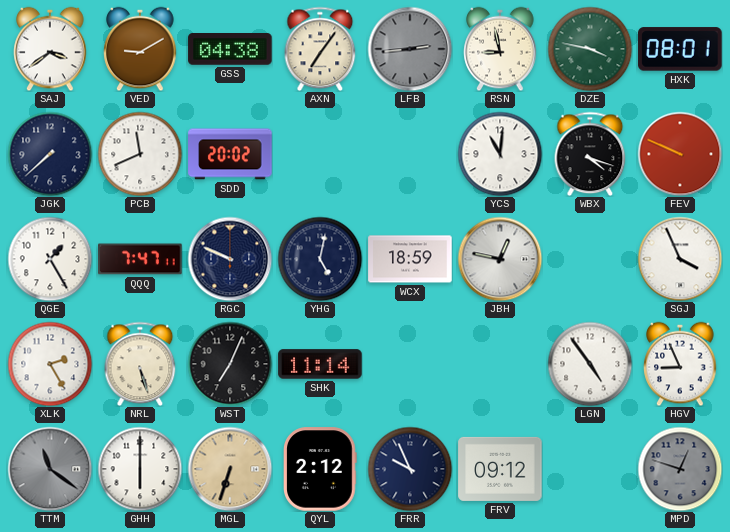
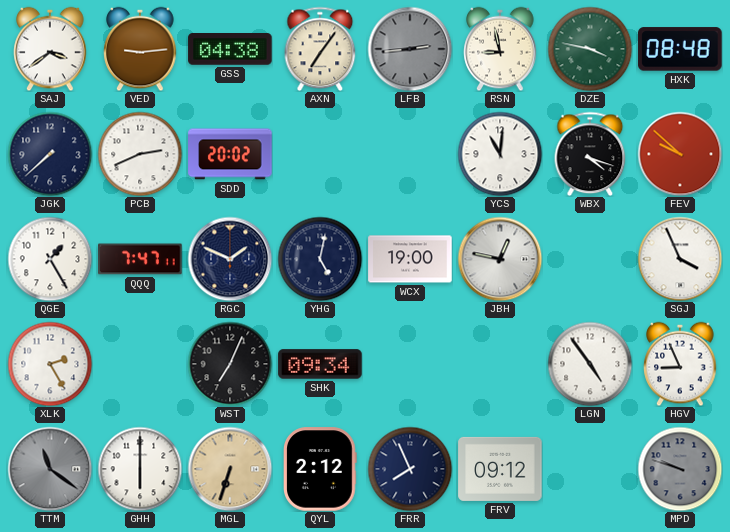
VED: 9:10 -> 9:14
HXK: 08:01 -> 08:48
PCB: 11:41 -> 2:41
FEV: 9:49 -> 9:52
RGC: 9:49 -> 1:49
WCX: 18:59 -> 19:00
NRL: 5:27 -> none
SHK: 11:14 -> 09:34
FRR: 9:56 -> 7:56
MPD: 12:48 -> 9:48
